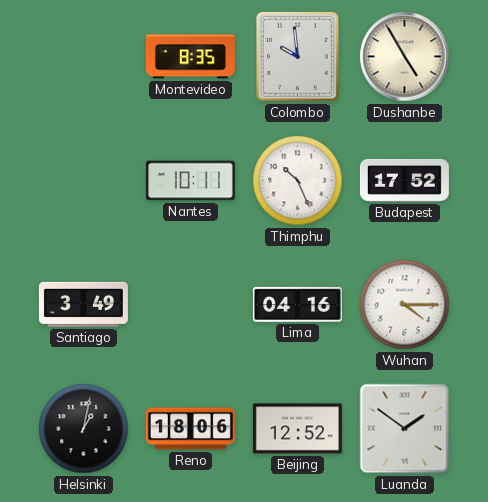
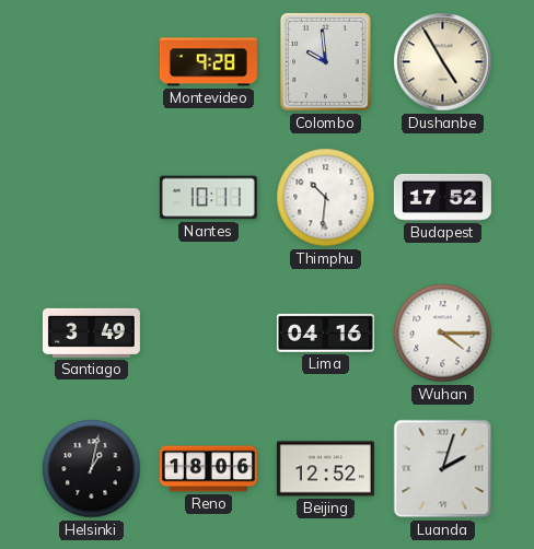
Montevideo: 8:35 -> 9:28
Thimphu: 10:26 -> 10:31
Luanda: 1:51 -> 2:03
